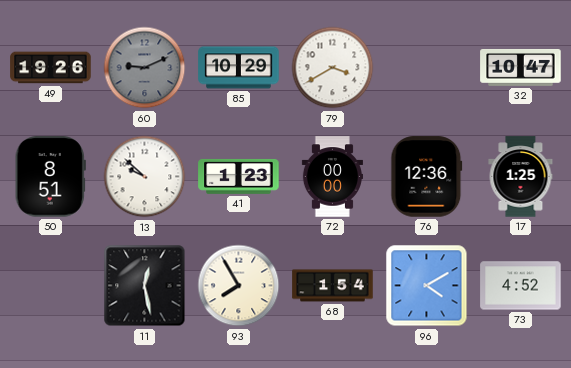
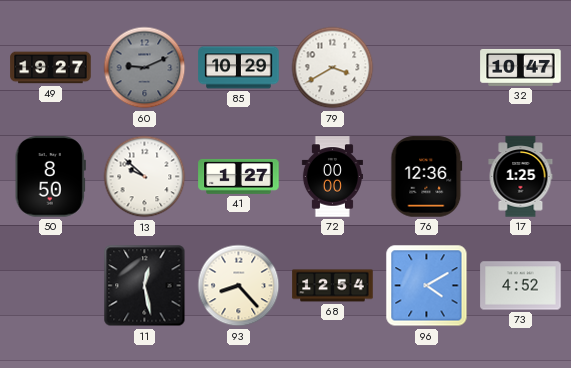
49: 19:26 -> 19:27
50: 8:51 -> 8:50
41: 1:23 -> 1:27
93: 7:55 -> 8:23
68: 1:54 -> 12:54
